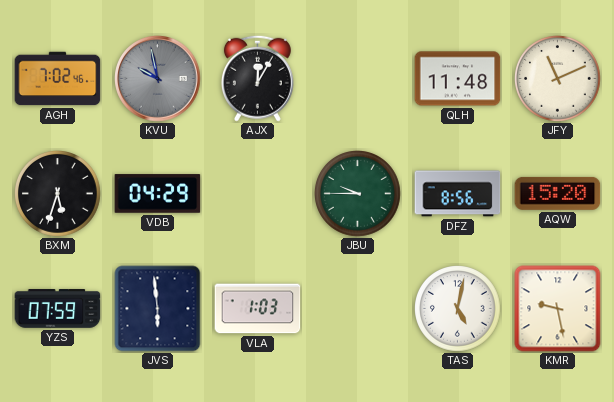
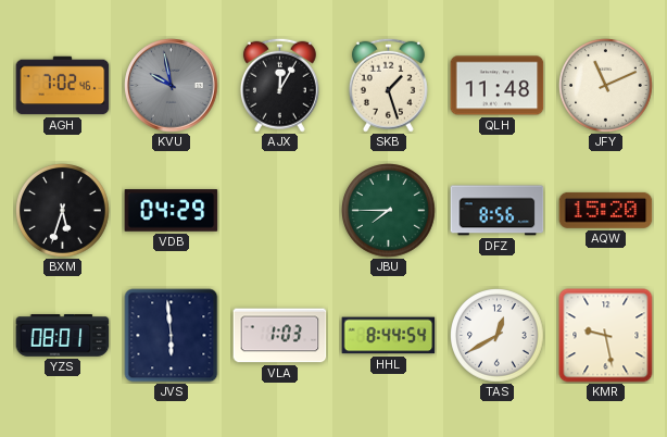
SKB: none -> 1:27
JBU: 9:45 -> 7:45
YZS: 07:59 -> 08:01
HHL: none -> 8:44
TAS: 5:02 -> 12:40
